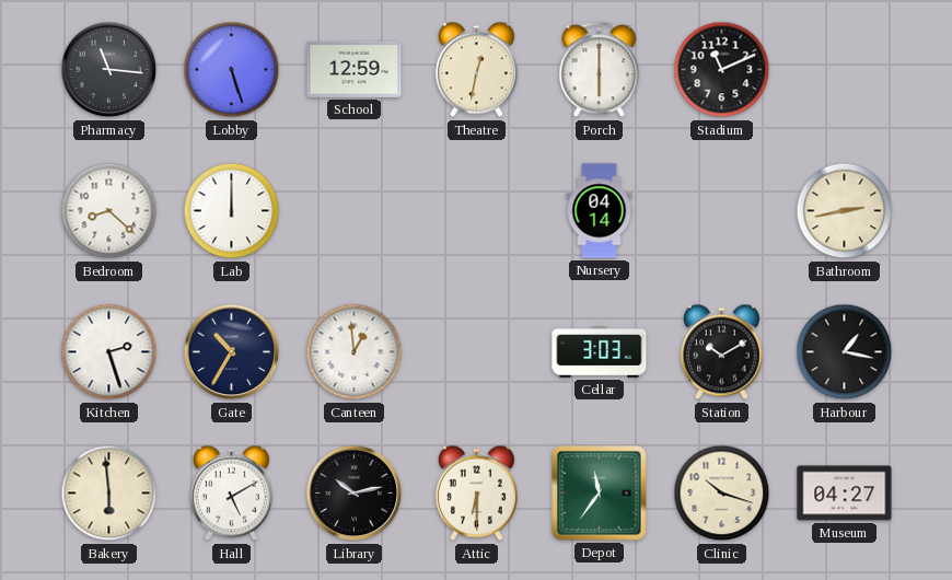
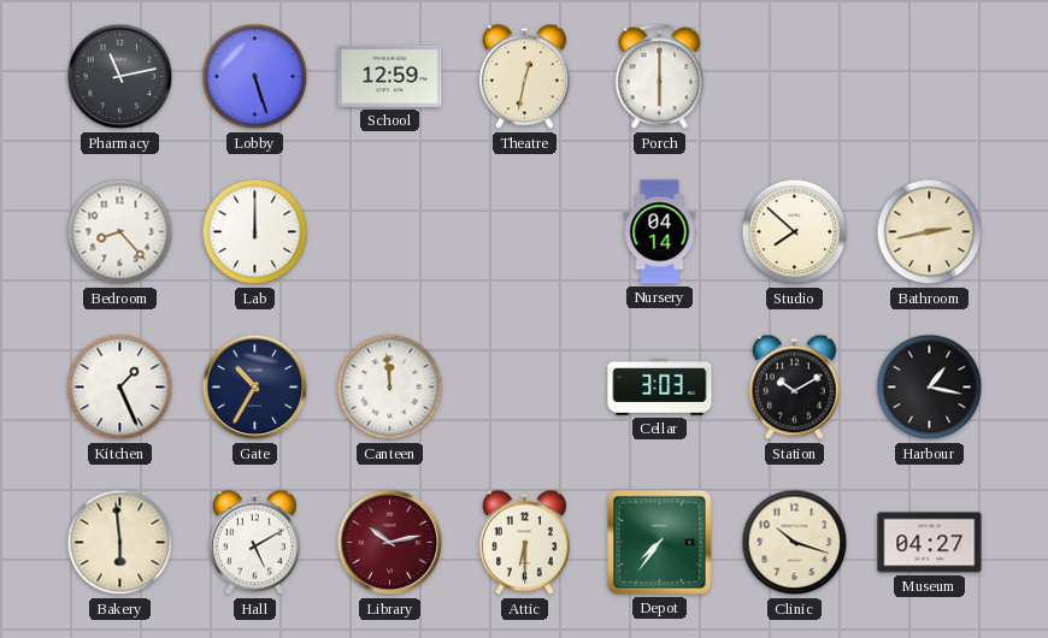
Pharmacy: 11:16 -> 11:13
Stadium: 11:11 -> none
Bedroom: 8:22 -> 8:23
Studio: none -> 7:52
Kitchen: 2:27 -> 1:26
Canteen: 12:59 -> 11:59
Library dial: black -> burgundy
Depot: 11:36 -> 7:36
